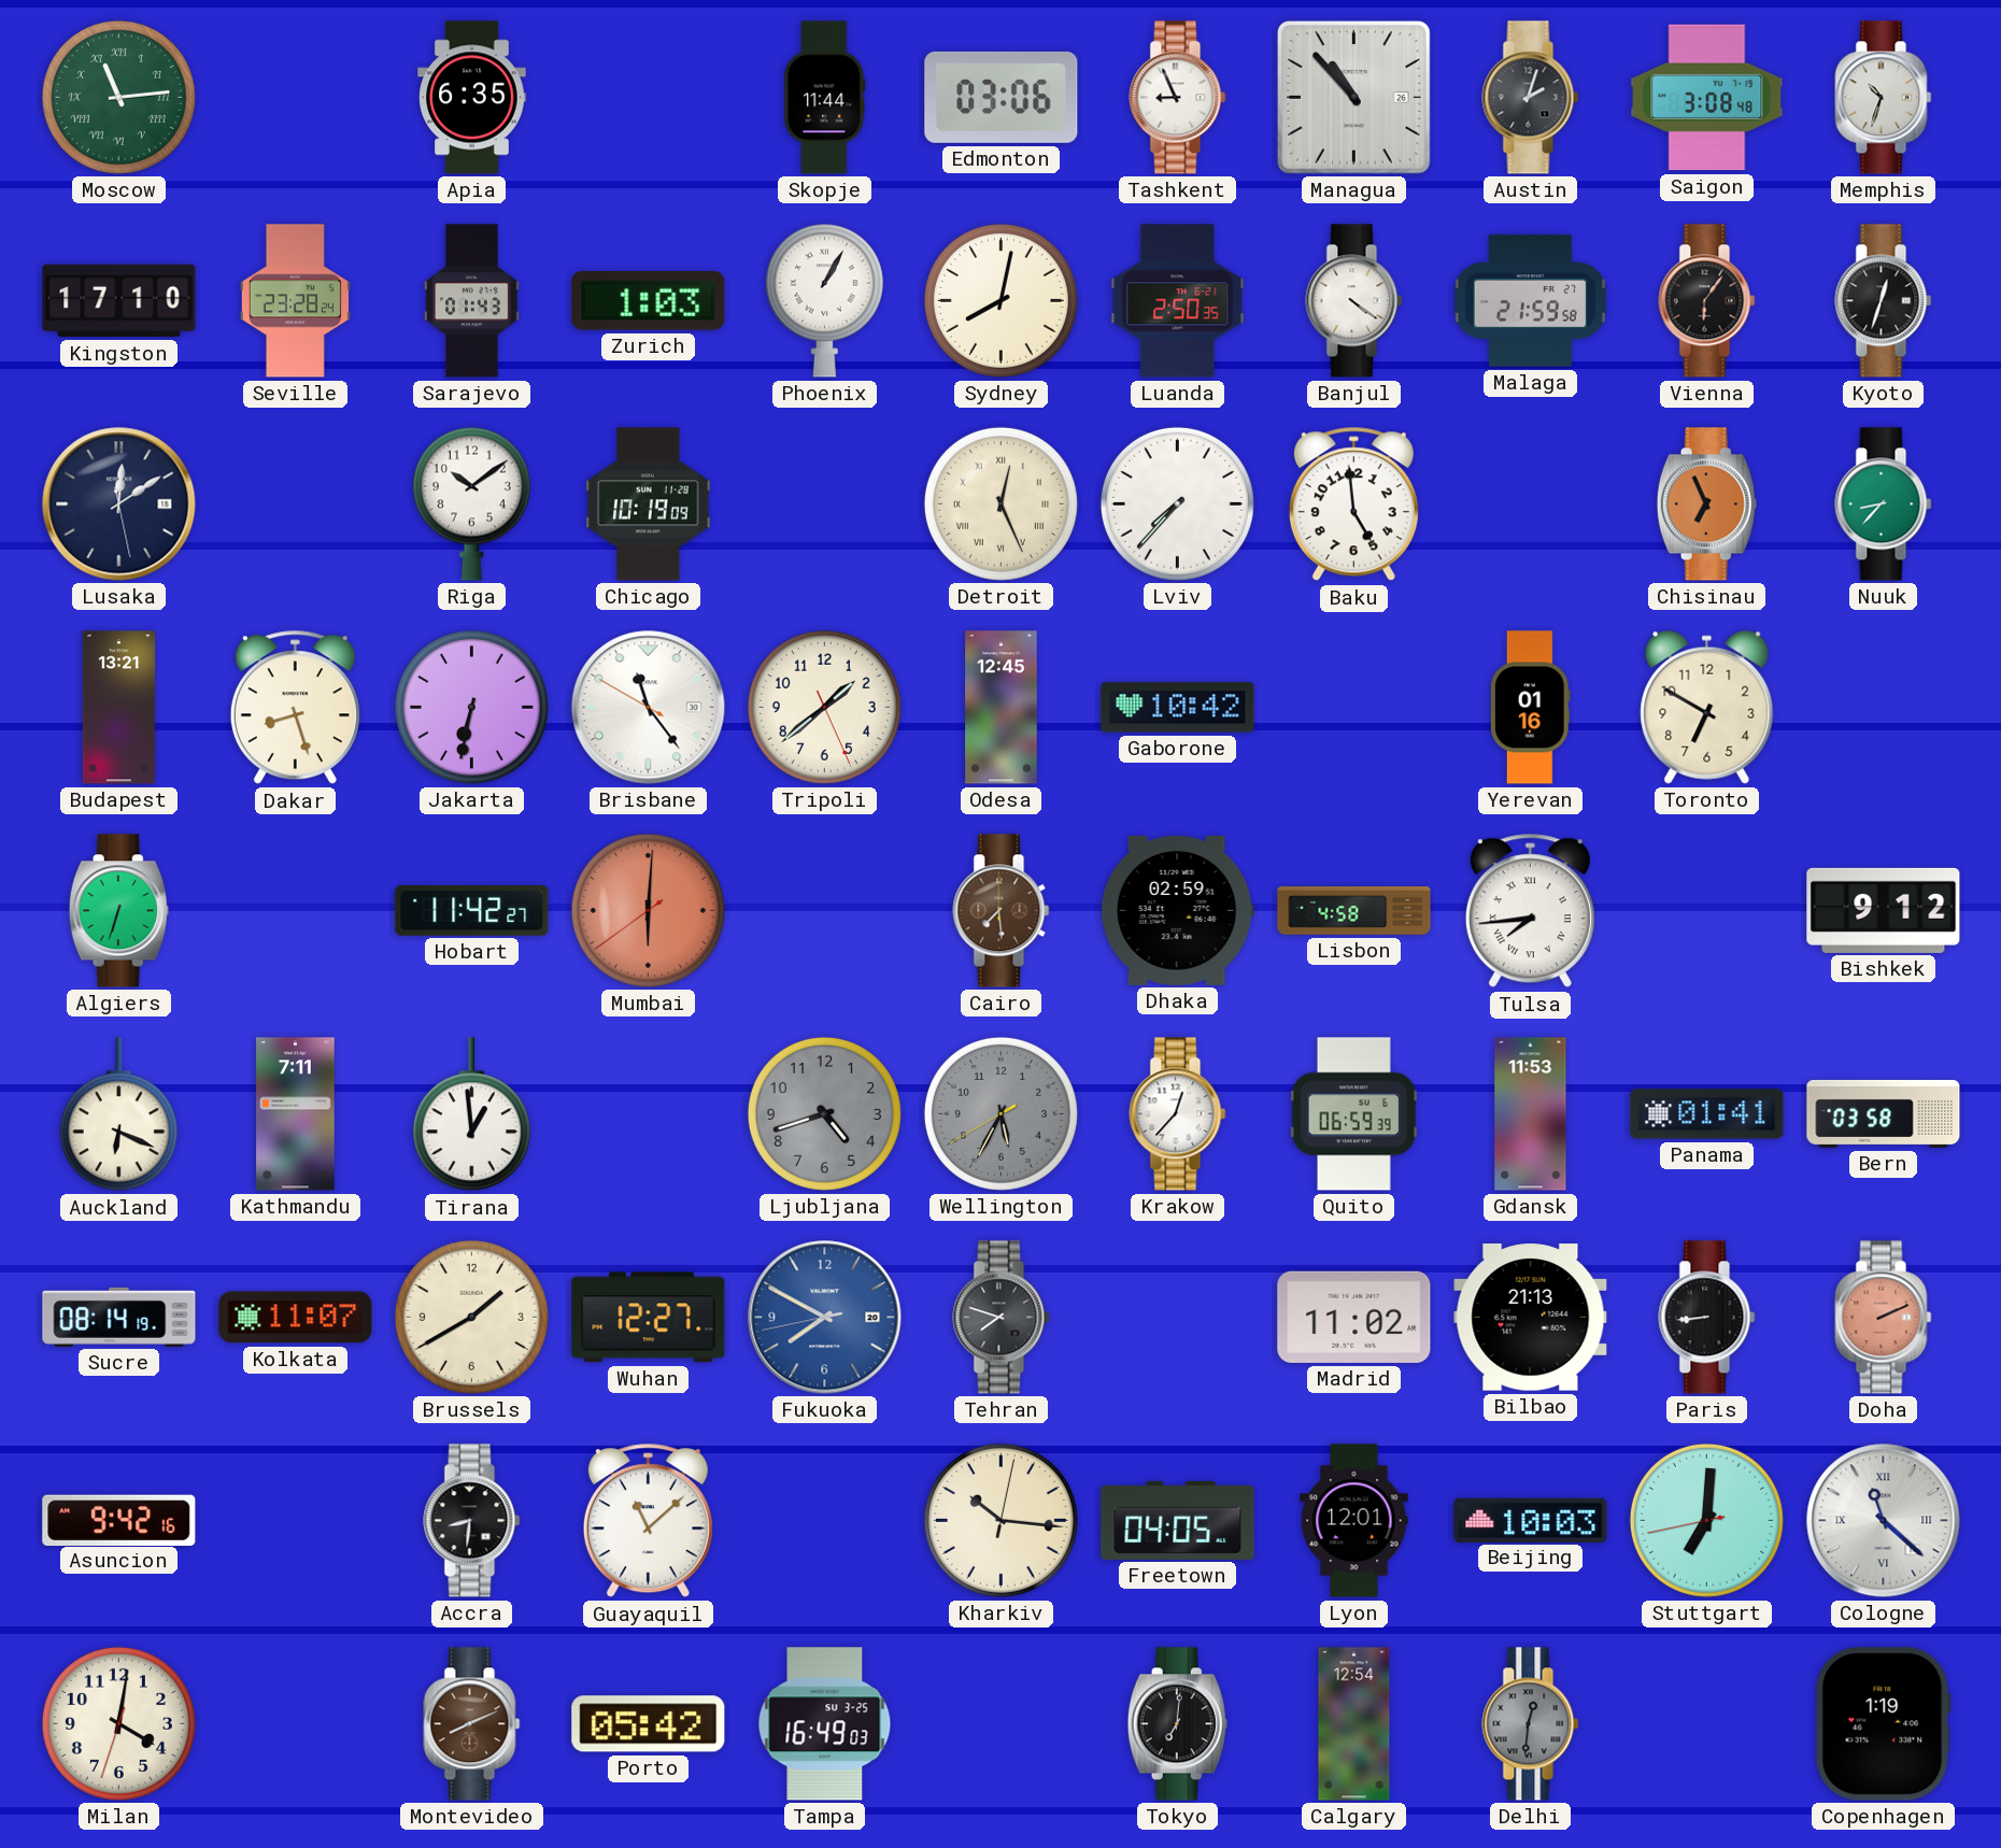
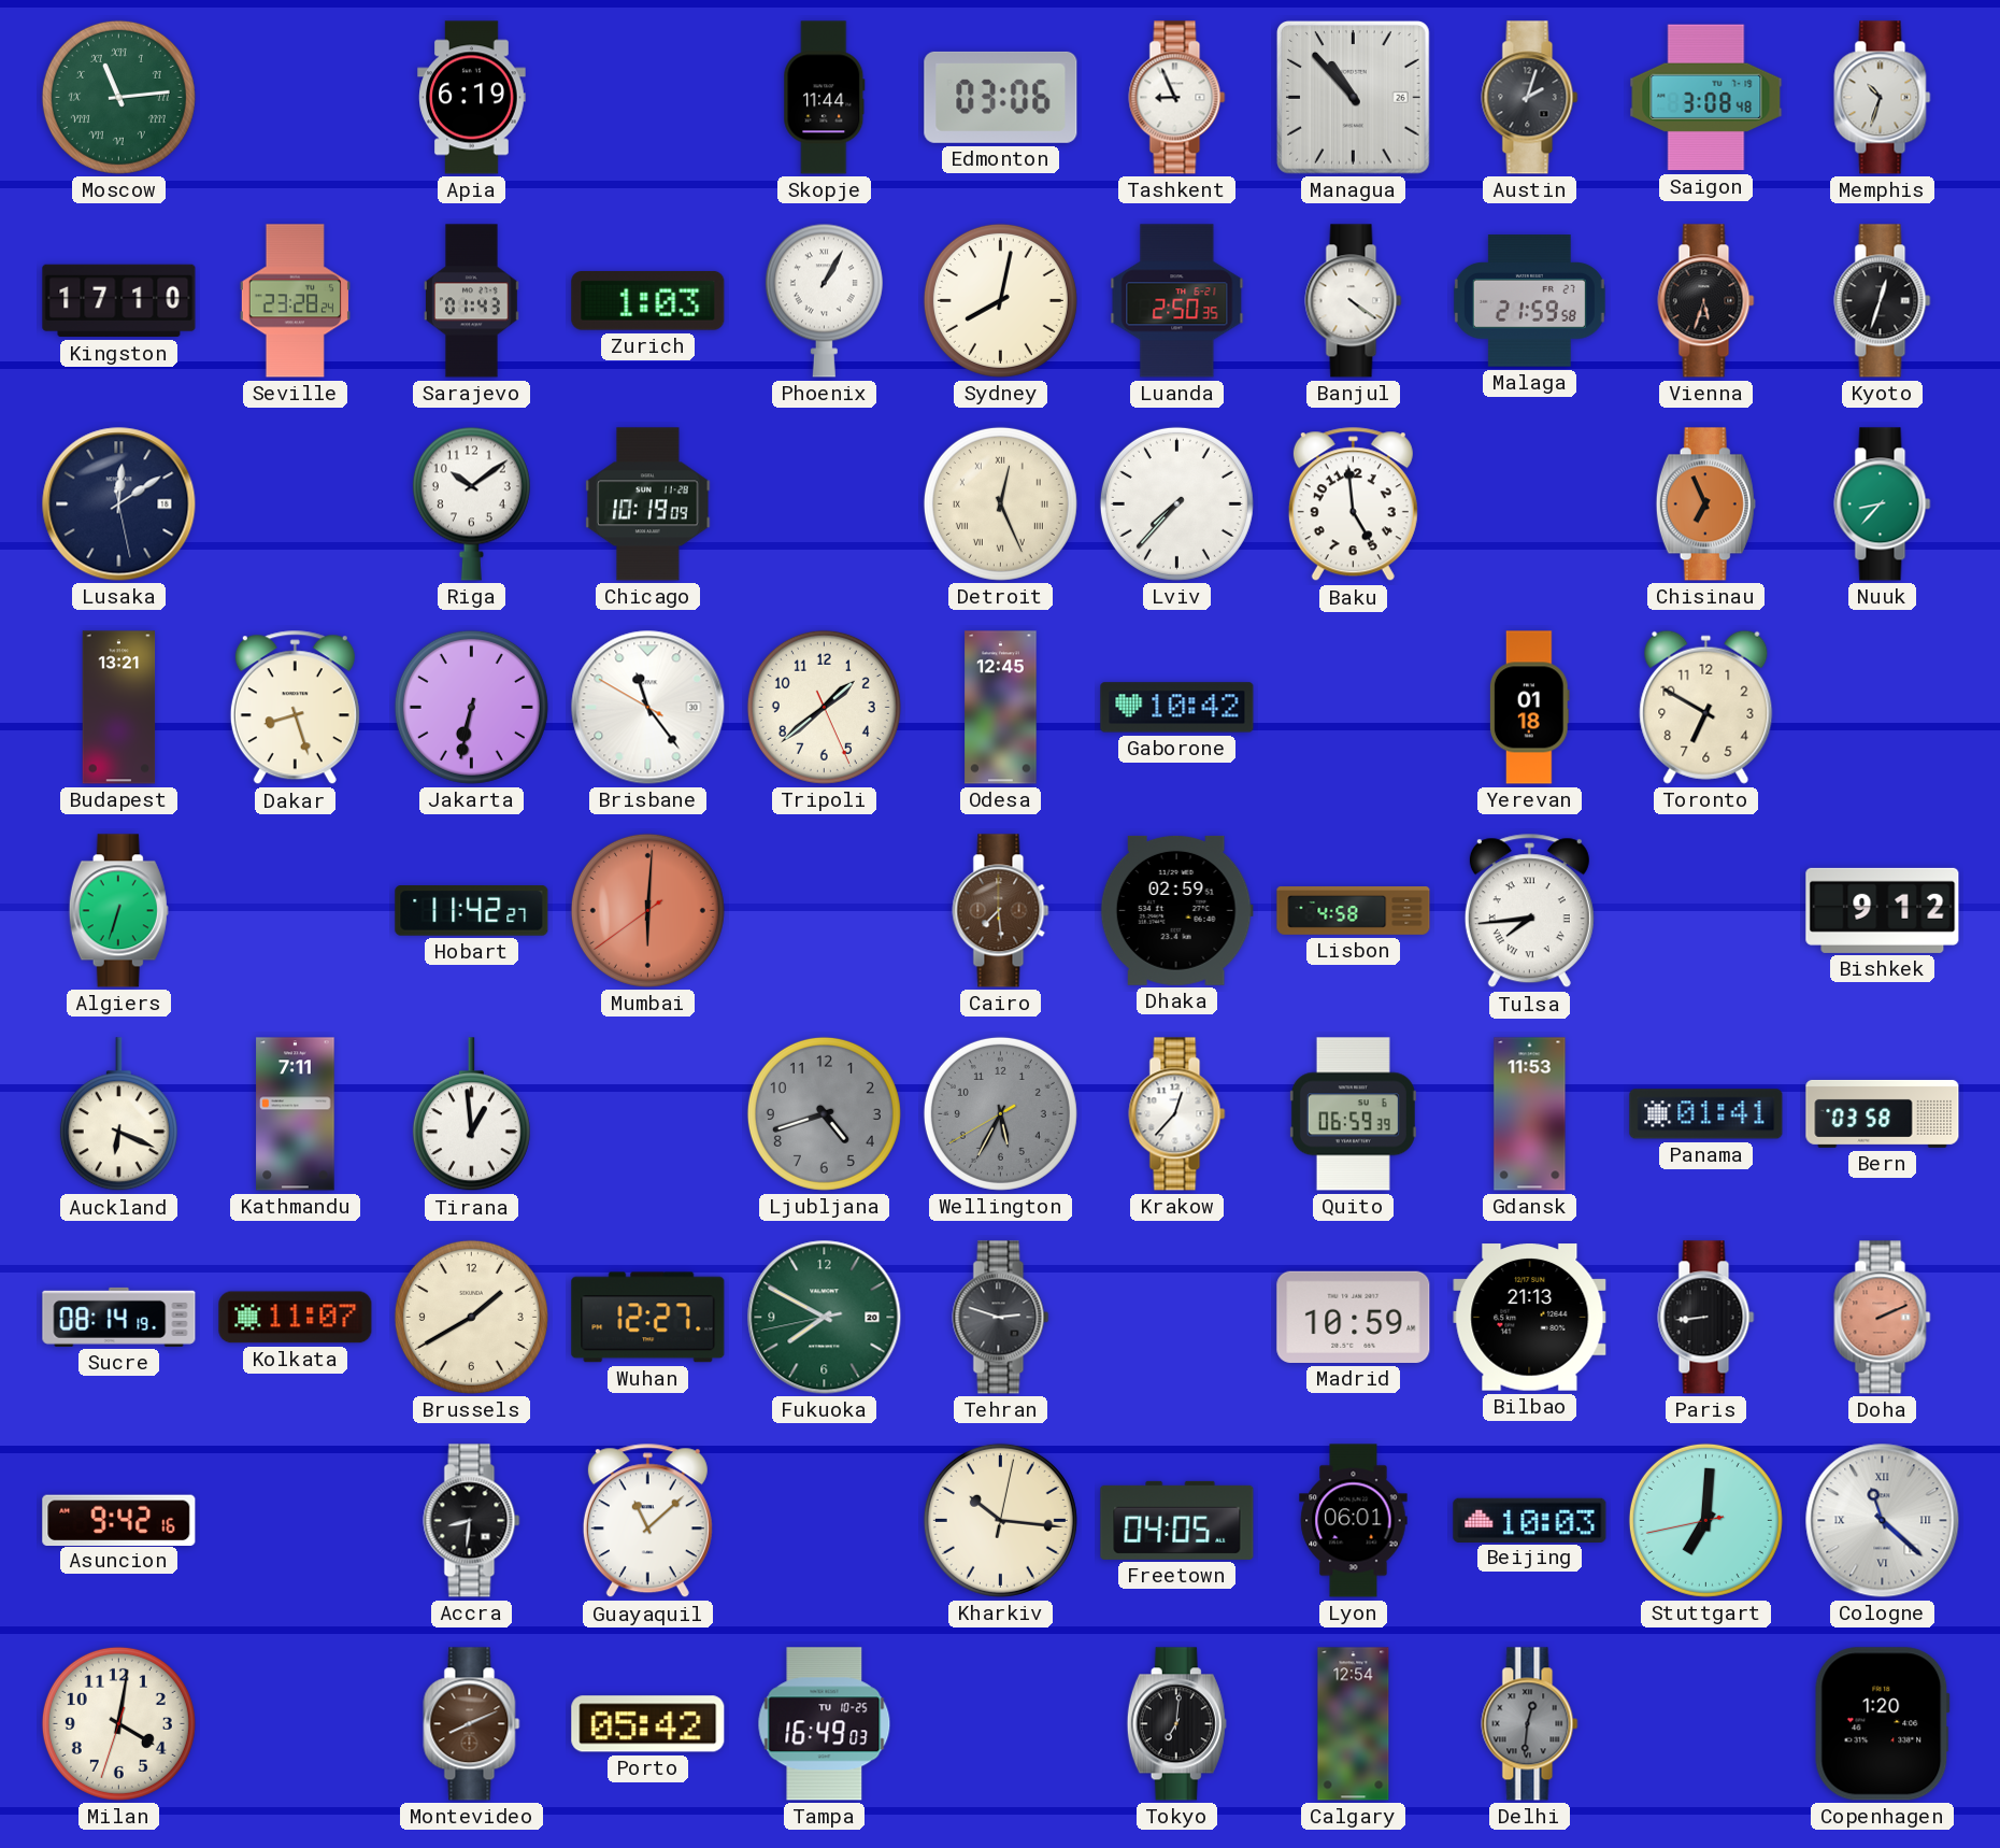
Apia: 6:35 -> 6:19
Vienna: 6:06 -> 5:33
Yerevan: 01:16 -> 01:18
Fukuoka dial: blue -> green
Tehran: 7:48 -> 2:48
Madrid: 11:02 -> 10:59
Lyon: 12:01 -> 06:01
Tampa date: SU 3-25 -> TU 10-25
Copenhagen: 1:19 -> 1:20
